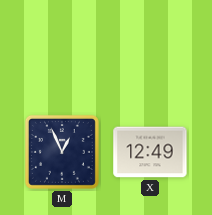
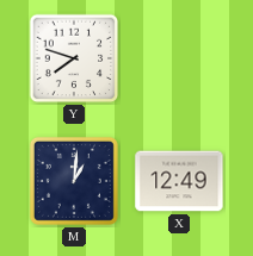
Y: none -> 7:48
M: 12:56 -> 1:01
